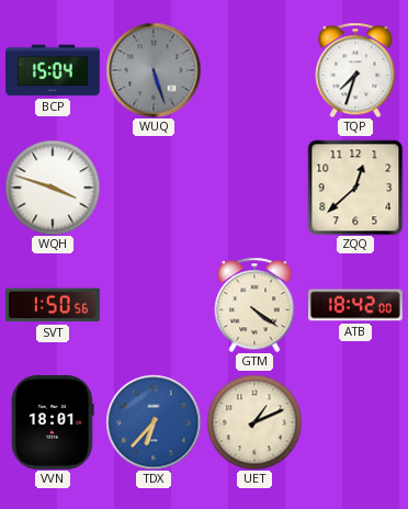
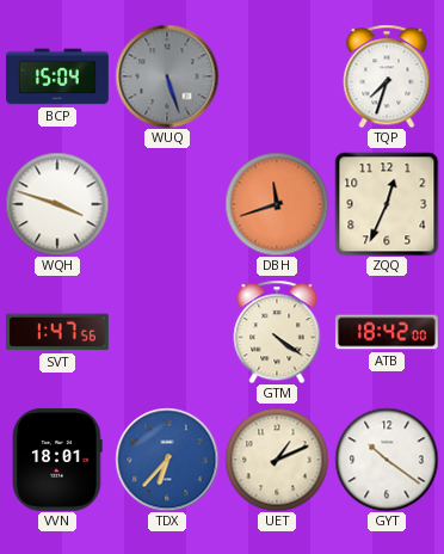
DBH: none -> 11:42
ZQQ: 12:38 -> 12:34
SVT: 1:50 -> 1:47
GYT: none -> 10:21
